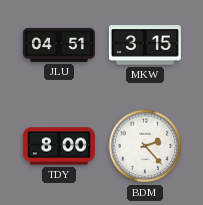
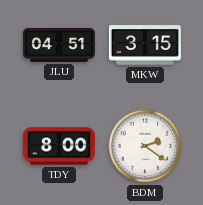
BDM: 2:23 -> 2:21
